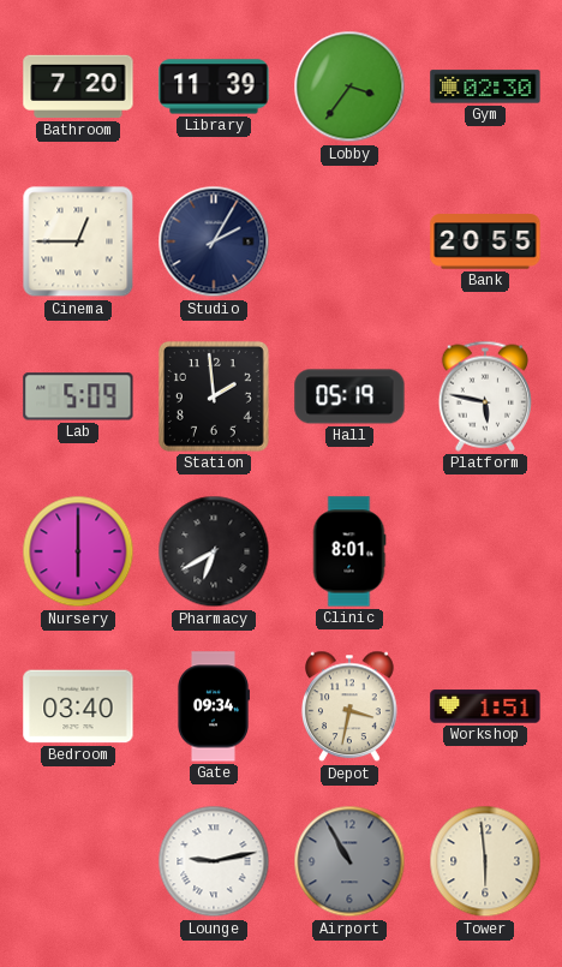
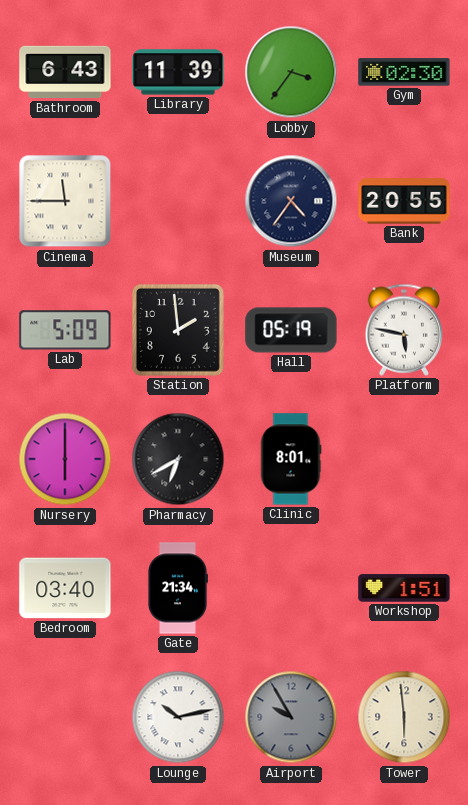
Bathroom: 7:20 -> 6:43
Cinema: 12:45 -> 11:45
Studio: 2:05 -> none
Museum: none -> 4:36
Gate: 09:34 -> 21:34
Depot: 3:32 -> none
Lounge: 9:13 -> 10:13
Airport: 10:55 -> 9:55
